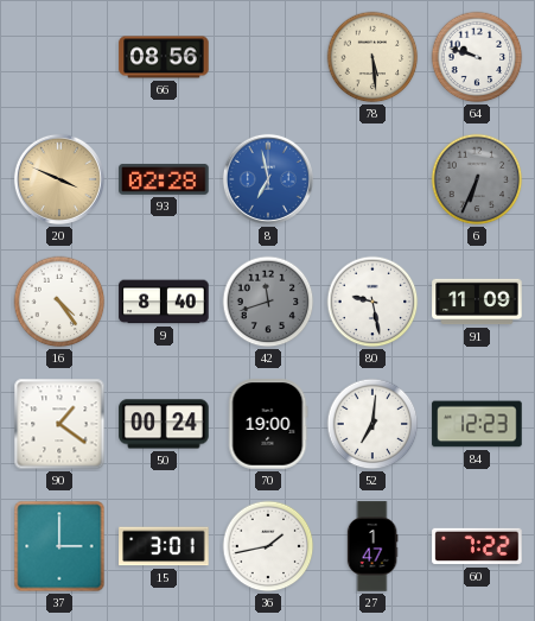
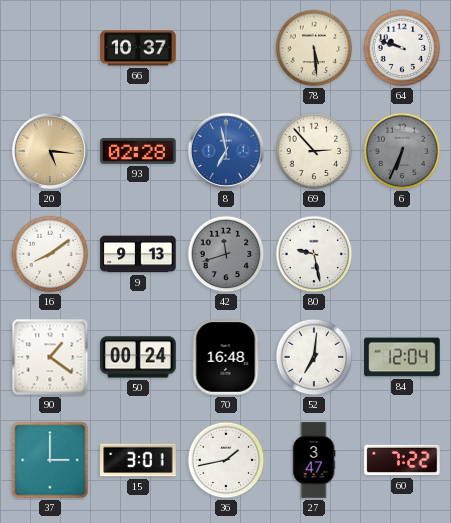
66: 08:56 -> 10:37
20: 3:49 -> 5:16
69: none -> 2:53
16: 4:24 -> 8:09
9: 8:40 -> 9:13
91: 11:09 -> none
70: 19:00 -> 16:48
84: 12:23 -> 12:04
27: 1:47 -> 3:47
